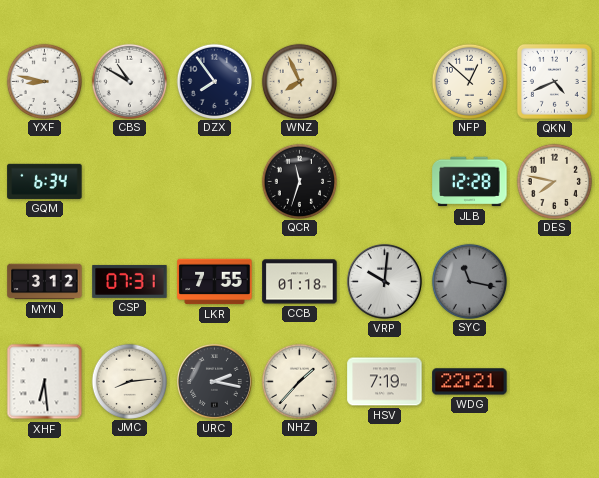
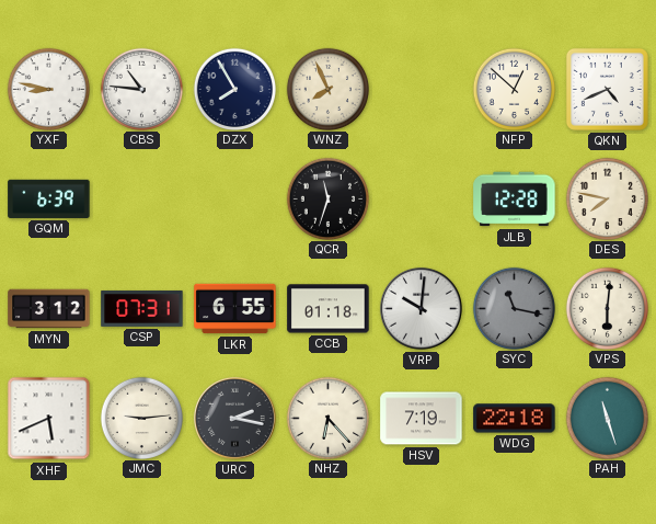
CBS: 10:50 -> 10:46
DZX: 7:54 -> 7:55
GQM: 6:34 -> 6:39
LKR: 7:55 -> 6:55
VPS: none -> 6:01
XHF: 6:29 -> 5:41
JMC: 8:14 -> 9:14
NHZ: 1:37 -> 6:23
WDG: 22:21 -> 22:18
PAH: none -> 11:27
